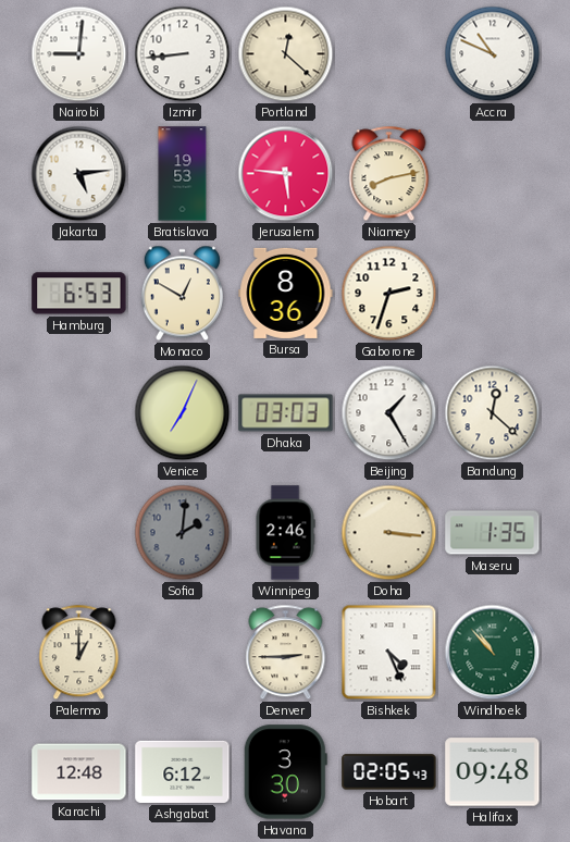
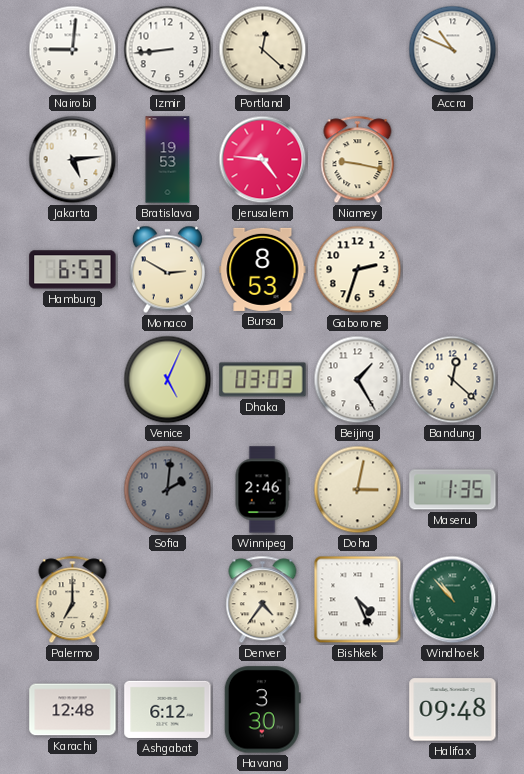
Jerusalem: 5:46 -> 4:46
Niamey: 8:13 -> 9:17
Monaco: 12:50 -> 2:50
Bursa: 8:36 -> 8:53
Venice: 7:04 -> 5:04
Doha: 3:16 -> 3:02
Palermo: 1:00 -> 7:00
Denver: 2:45 -> 4:36
Hobart: 02:05 -> none
